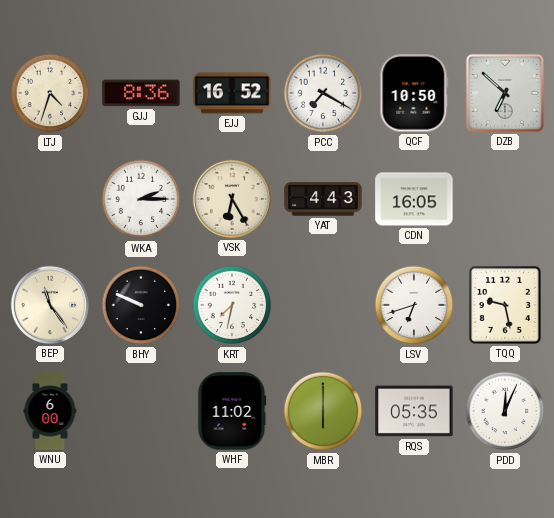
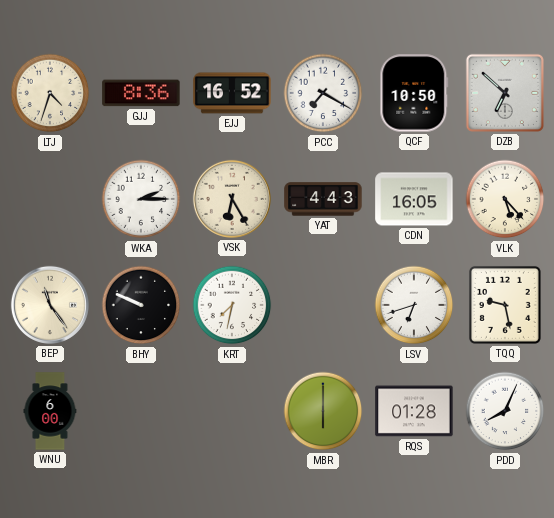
VLK: none -> 5:23
WHF: 11:02 -> none
RQS: 05:35 -> 01:28
PDD: 12:04 -> 8:04
